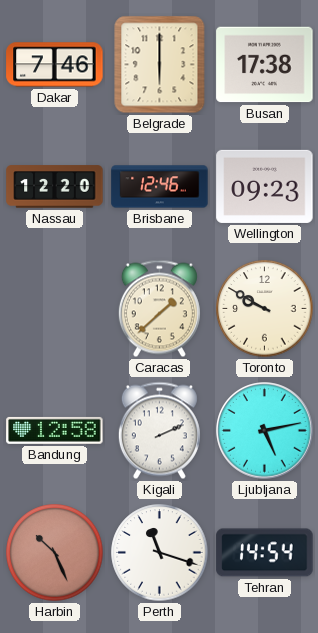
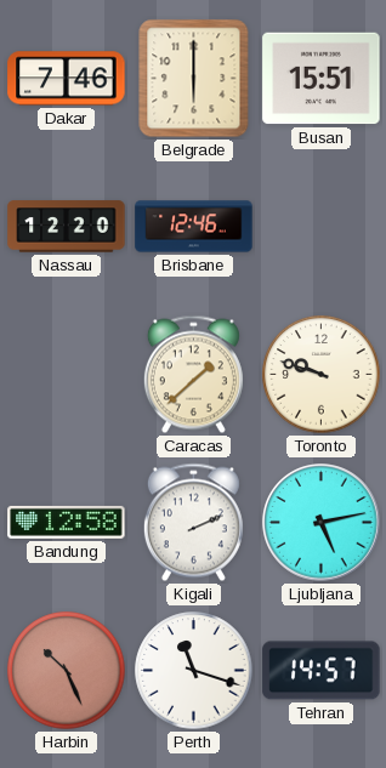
Busan: 17:38 -> 15:51
Wellington: 09:23 -> none
Toronto: 9:50 -> 9:48
Tehran: 14:54 -> 14:57
